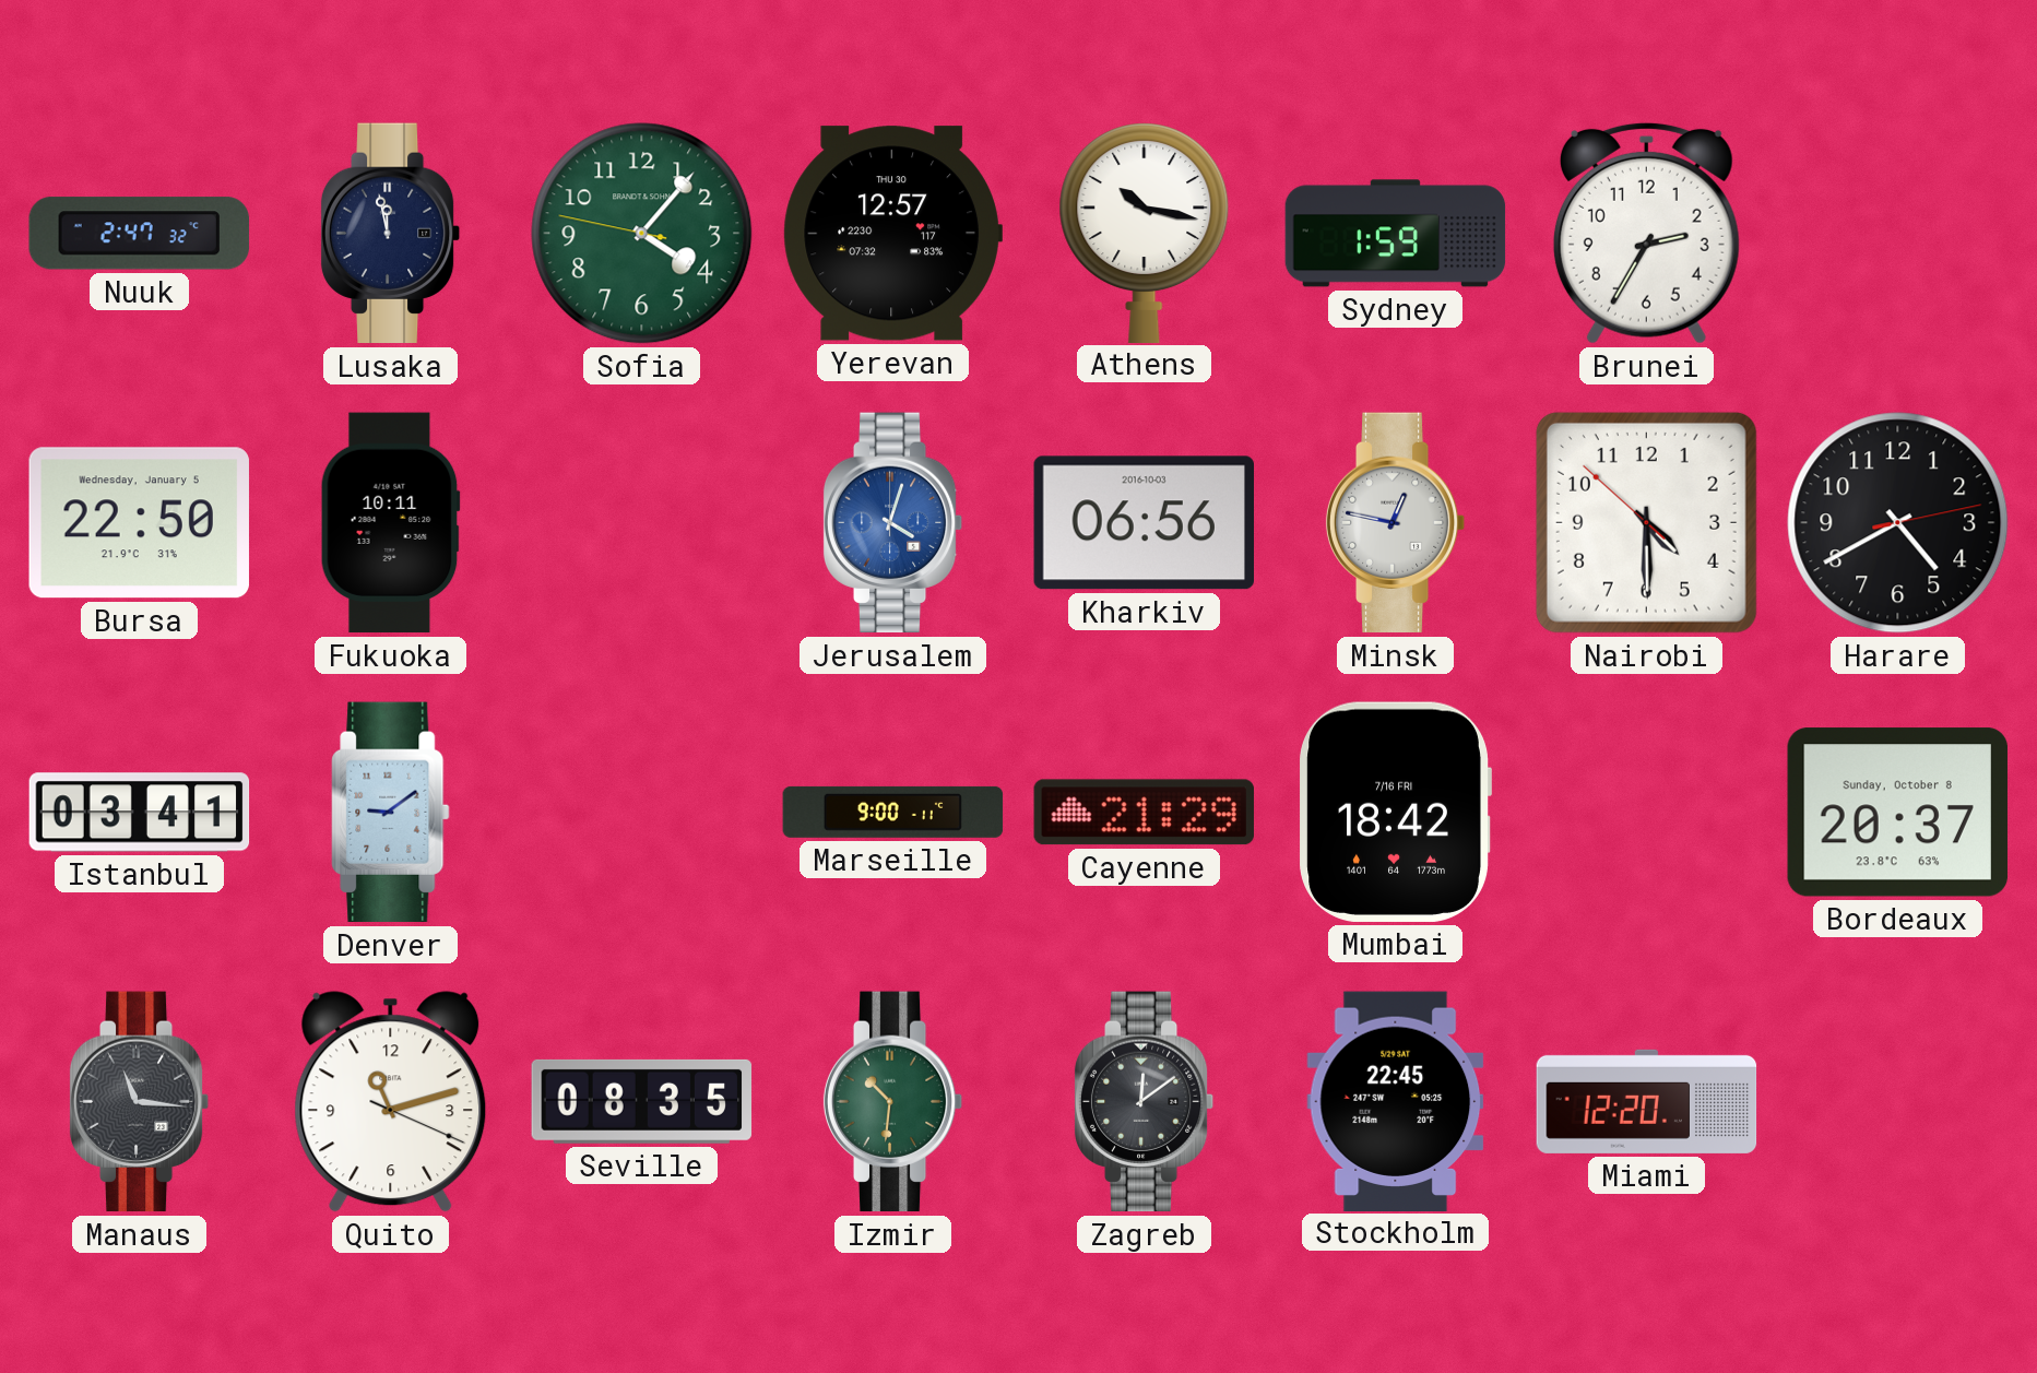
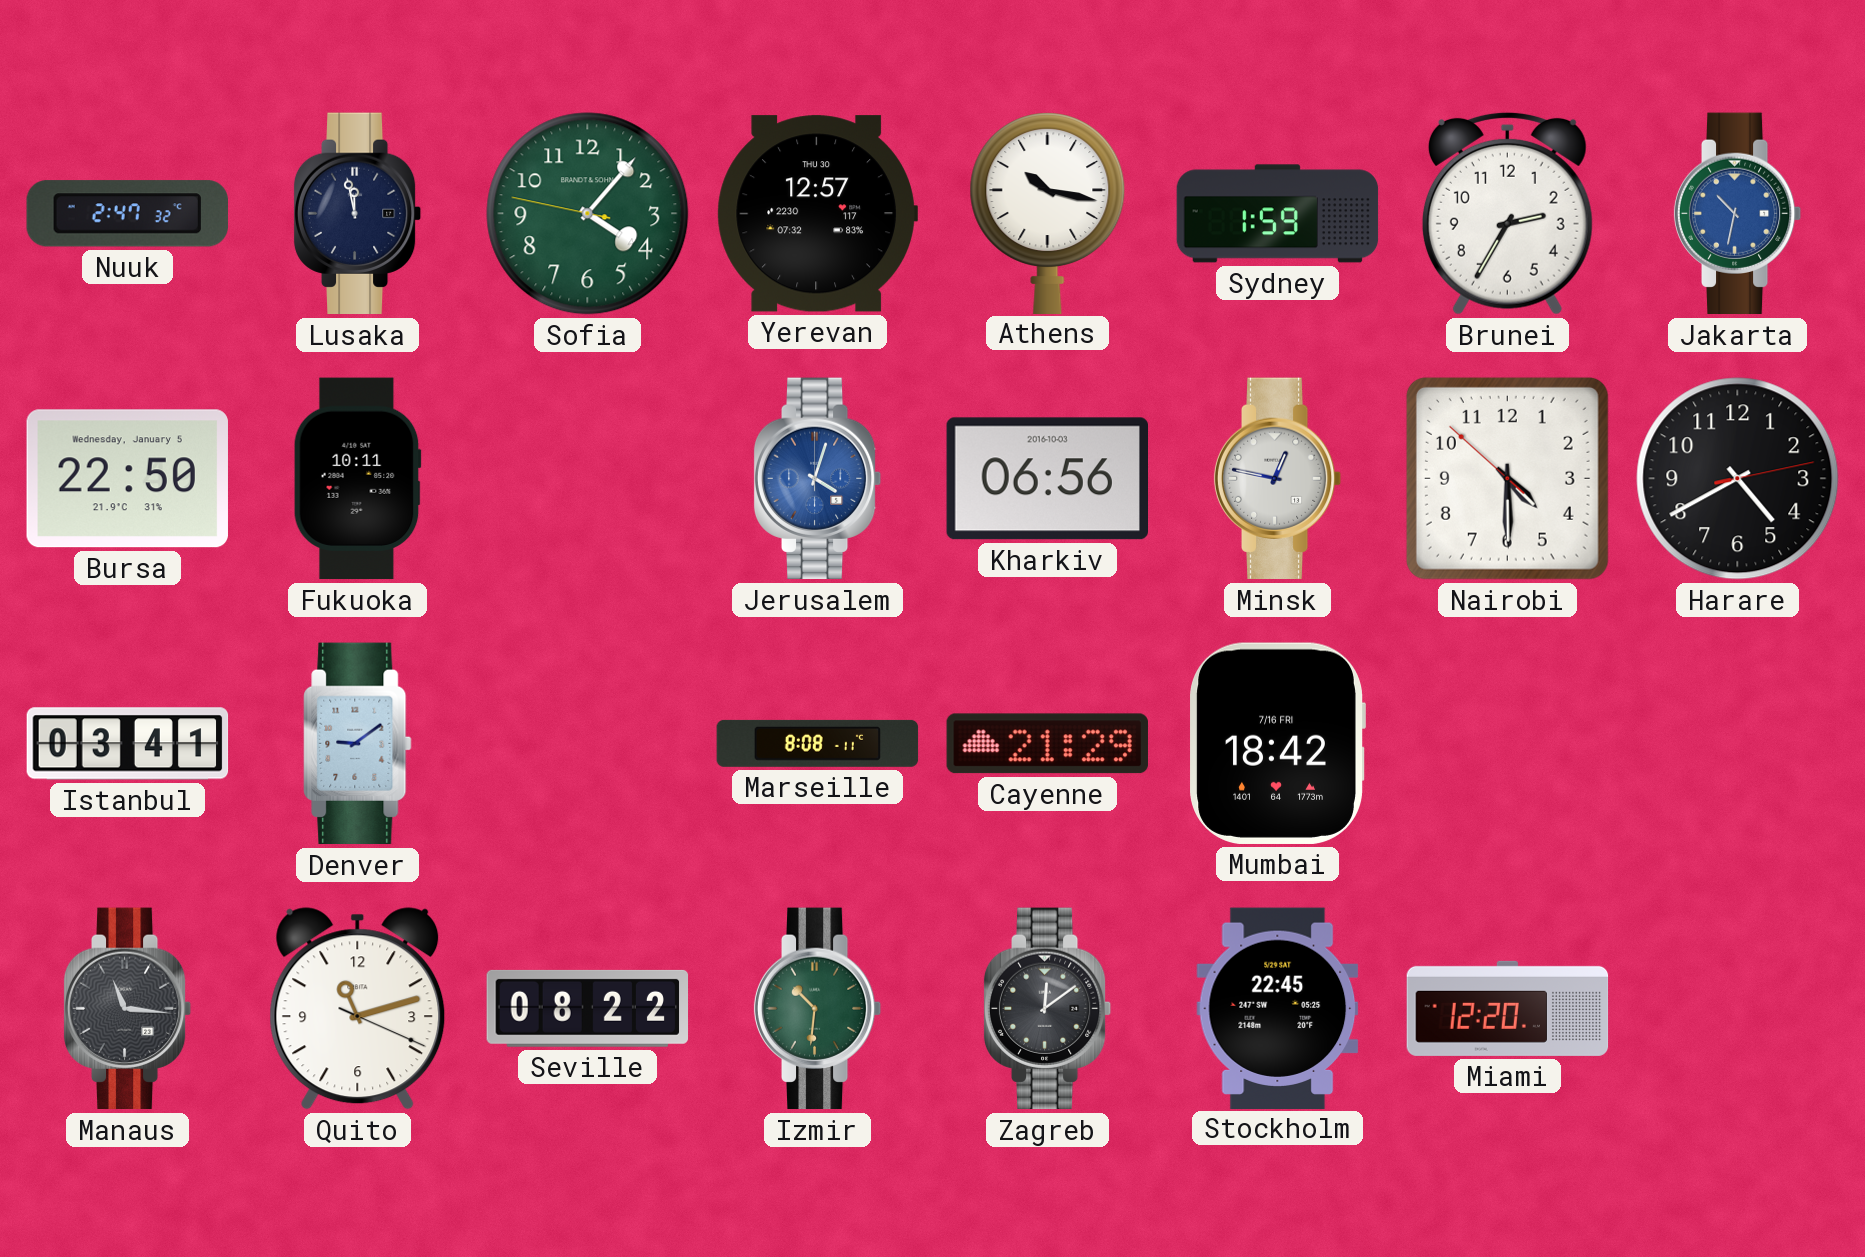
Jakarta: none -> 10:32
Marseille: 9:00 -> 8:08
Bordeaux: 20:37 -> none
Seville: 08:35 -> 08:22
